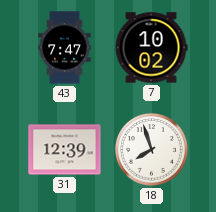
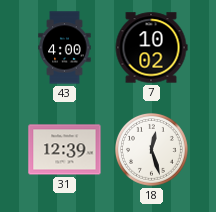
43: 7:47 -> 4:00
18: 7:57 -> 12:27
